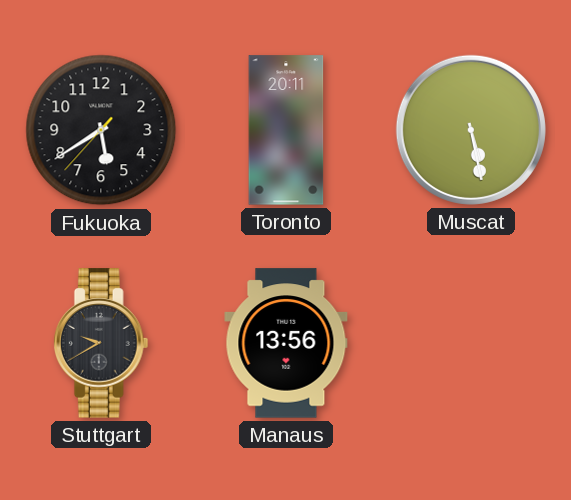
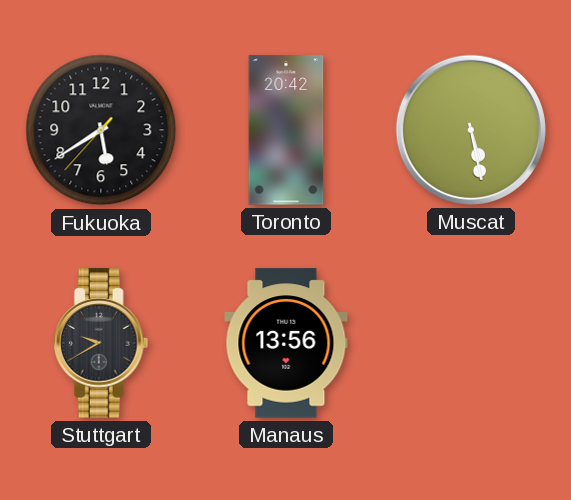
Toronto: 20:11 -> 20:42
